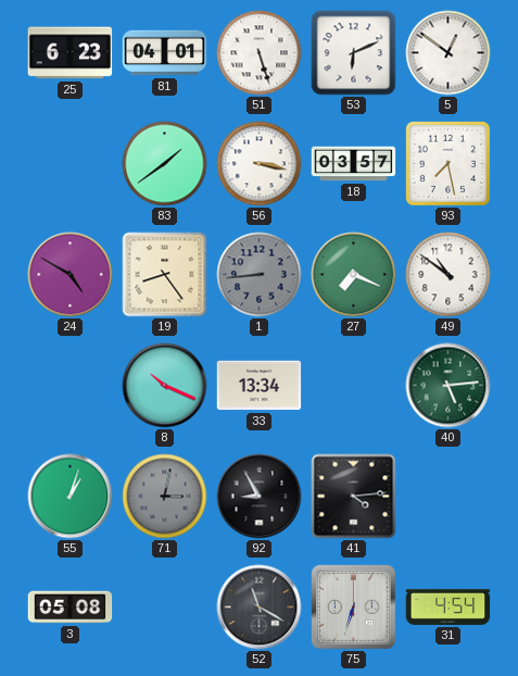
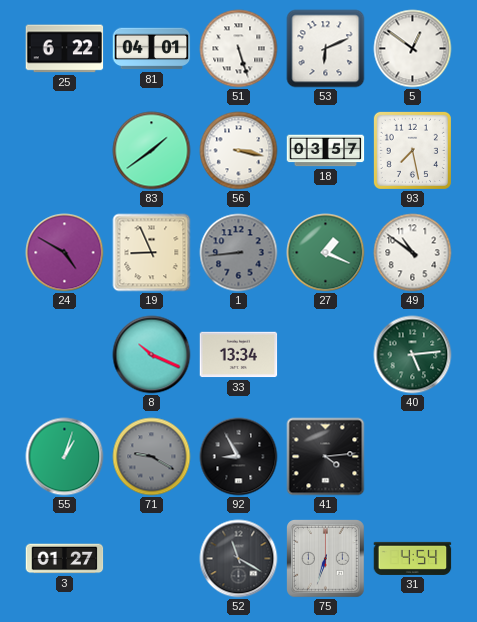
25: 6:23 -> 6:22
19: 8:24 -> 8:56
27: 7:19 -> 1:19
71: 3:02 -> 9:20
3: 05:08 -> 01:27
